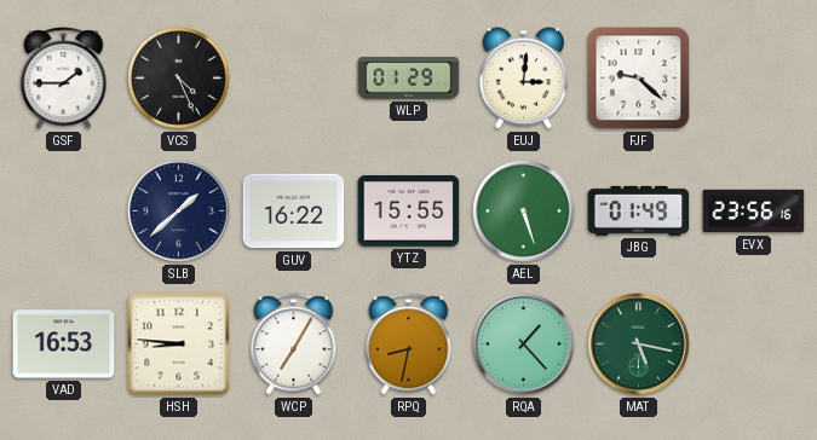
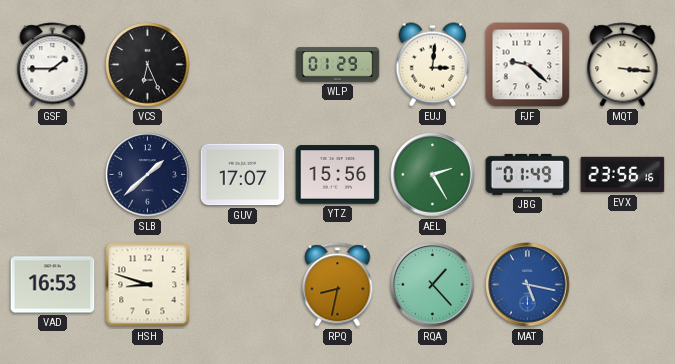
VCS: 4:26 -> 6:26
MQT: none -> 3:16
GUV: 16:22 -> 17:07
YTZ: 15:55 -> 15:56
AEL: 5:27 -> 2:25
HSH: 8:46 -> 8:48
WCP: 7:05 -> none
MAT dial: green -> blue
